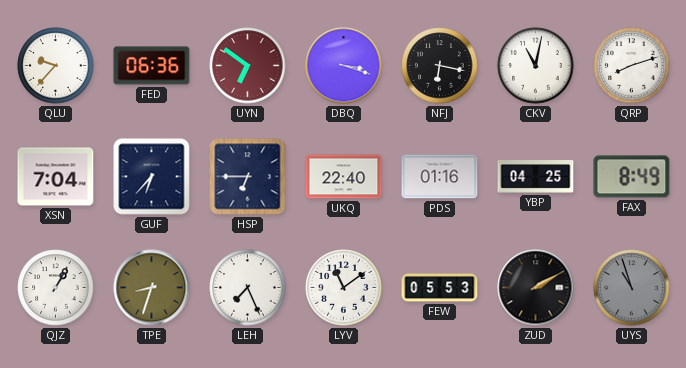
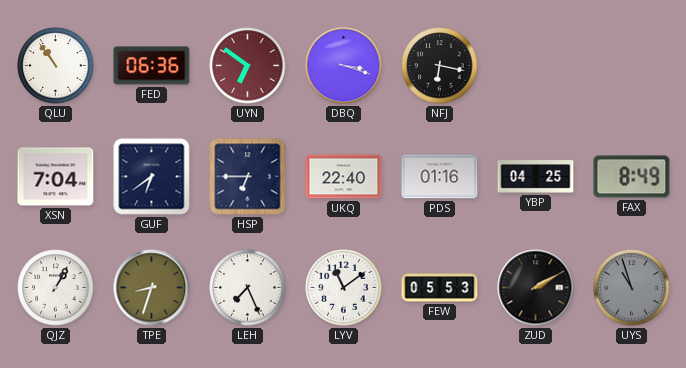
QLU: 9:37 -> 10:54
CKV: 11:02 -> none
QRP: 8:12 -> none
GUF: 6:37 -> 6:39
